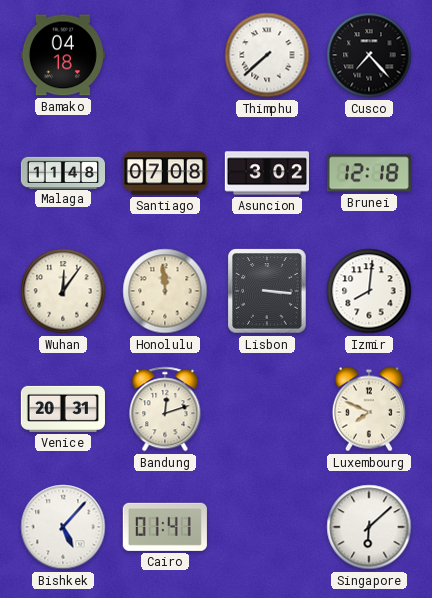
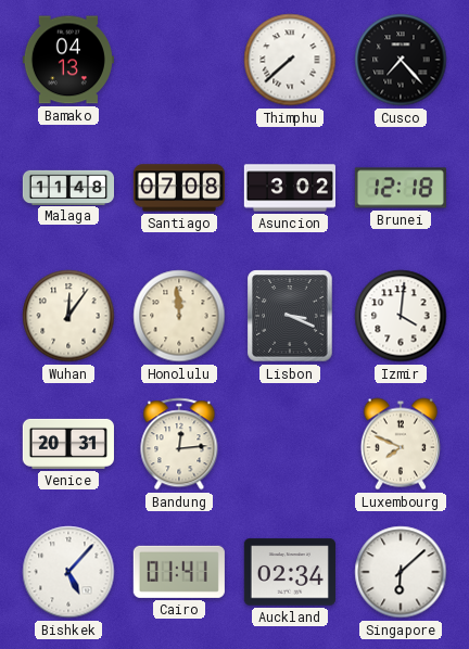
Bamako: 04:18 -> 04:13
Lisbon: 3:16 -> 3:19
Izmir: 8:01 -> 4:01
Bandung: 12:12 -> 12:14
Auckland: none -> 02:34
